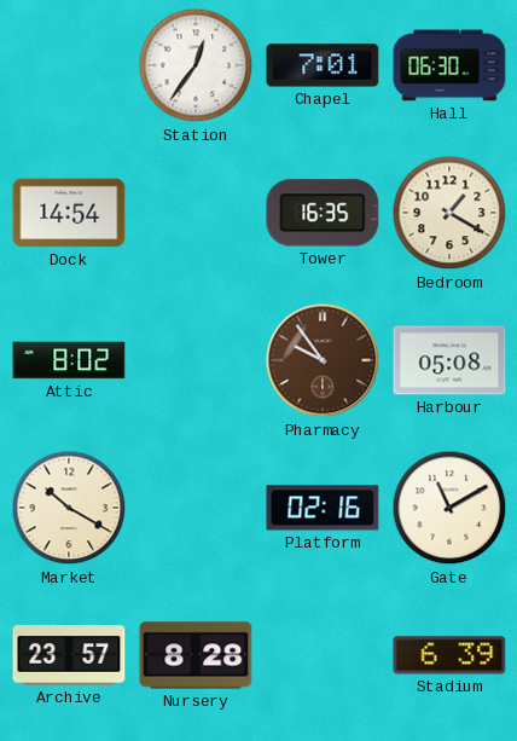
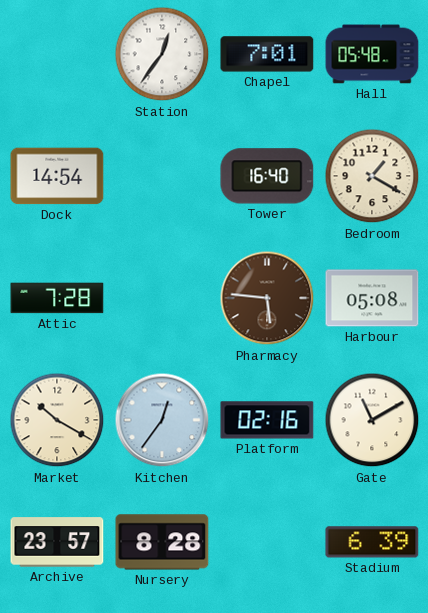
Hall: 06:30 -> 05:48
Tower: 16:35 -> 16:40
Attic: 8:02 -> 7:28
Pharmacy: 9:54 -> 5:46
Kitchen: none -> 12:36
